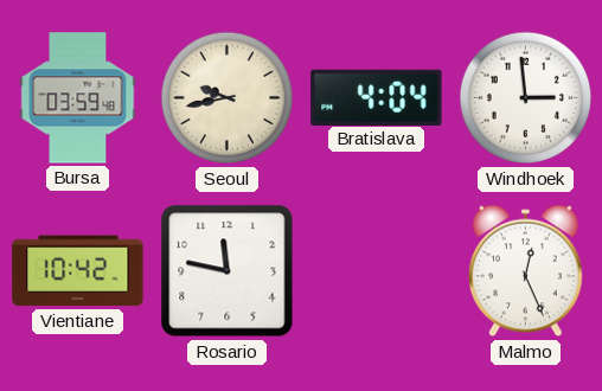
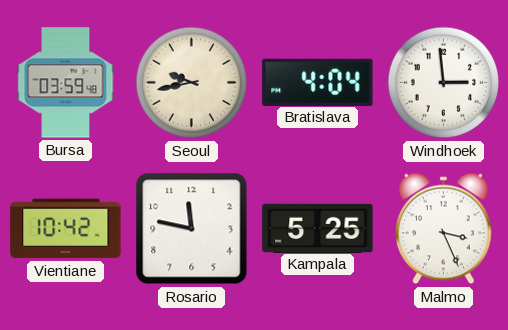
Kampala: none -> 5:25
Malmo: 12:26 -> 3:26
